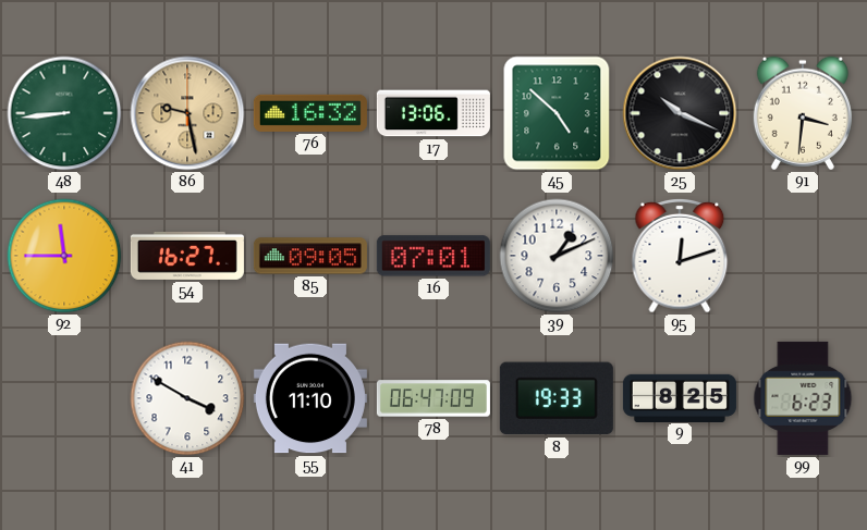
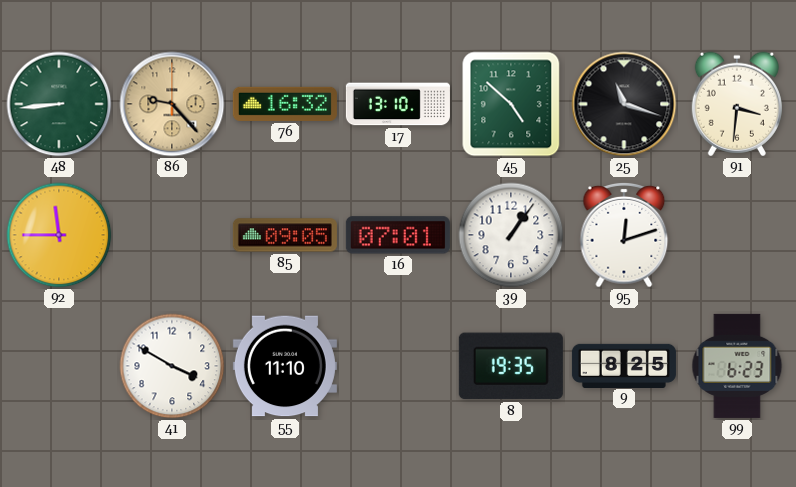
86: 9:28 -> 9:23
17: 13:06 -> 13:10
25: 10:19 -> 11:18
54: 16:27 -> none
39: 1:11 -> 1:06
78: 06:47 -> none
8: 19:33 -> 19:35
